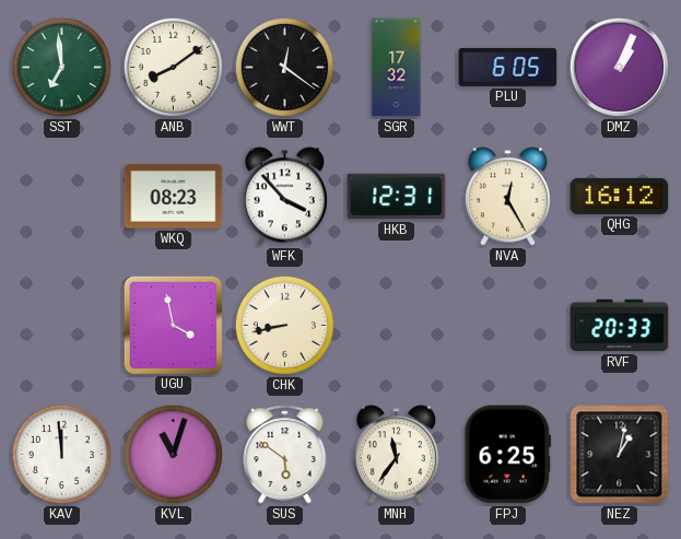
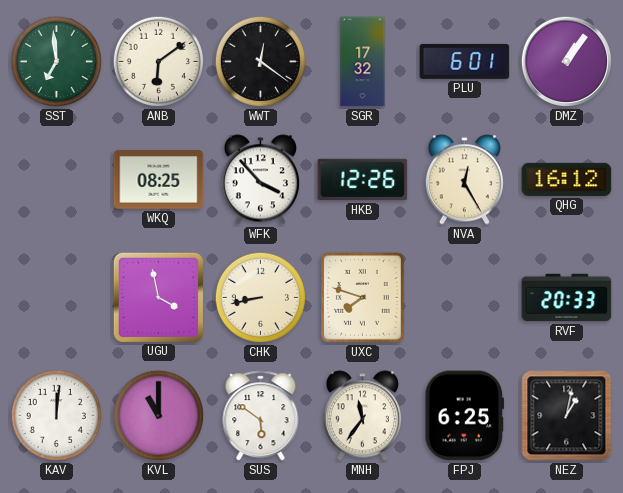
ANB: 8:09 -> 6:09
PLU: 6:05 -> 6:01
DMZ: 1:04 -> 1:06
WKQ: 08:23 -> 08:25
HKB: 12:31 -> 12:26
UXC: none -> 7:48
KAV: 11:59 -> 12:01
KVL: 11:03 -> 11:00
